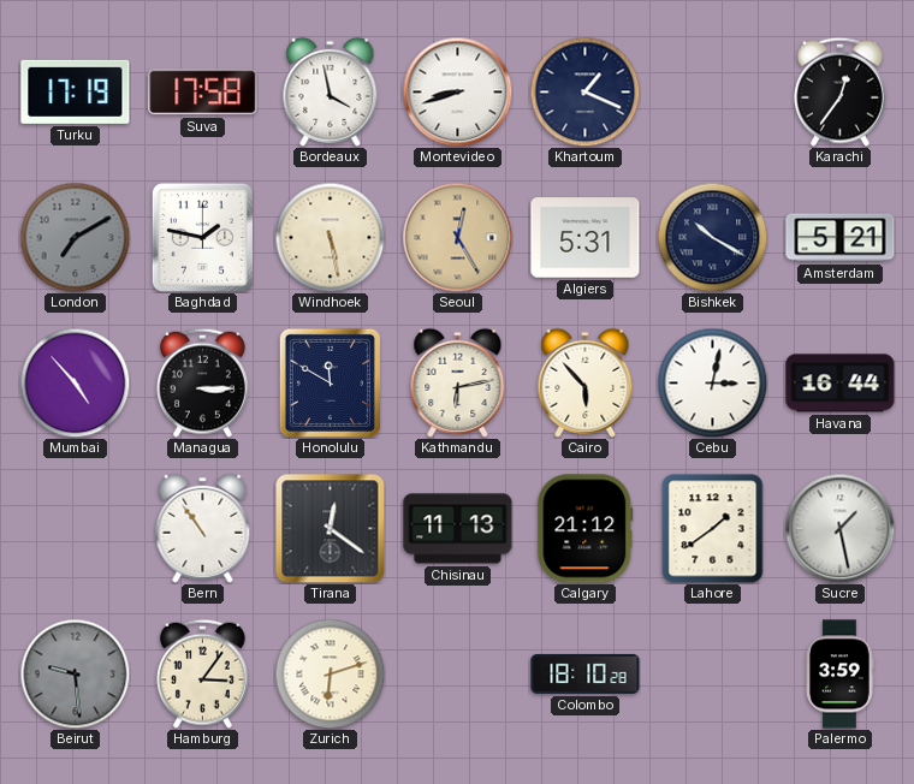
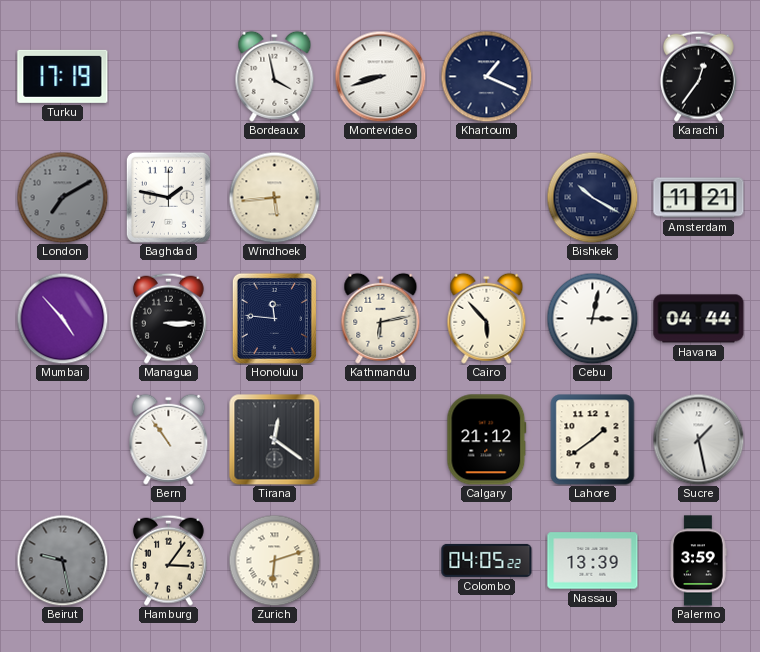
Suva: 17:58 -> none
Windhoek: 5:28 -> 5:44
Seoul: 12:25 -> none
Algiers: 5:31 -> none
Amsterdam: 5:21 -> 11:21
Honolulu: 11:50 -> 11:46
Havana: 16:44 -> 04:44
Chisinau: 11:13 -> none
Beirut: 9:29 -> 9:28
Colombo: 18:10 -> 04:05
Nassau: none -> 13:39
